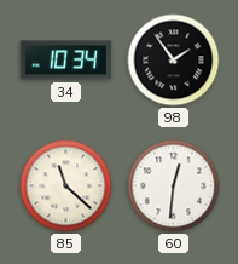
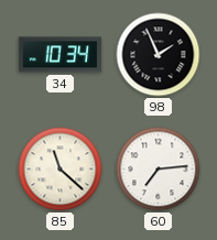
98: 1:54 -> 1:56
60: 12:31 -> 7:14
